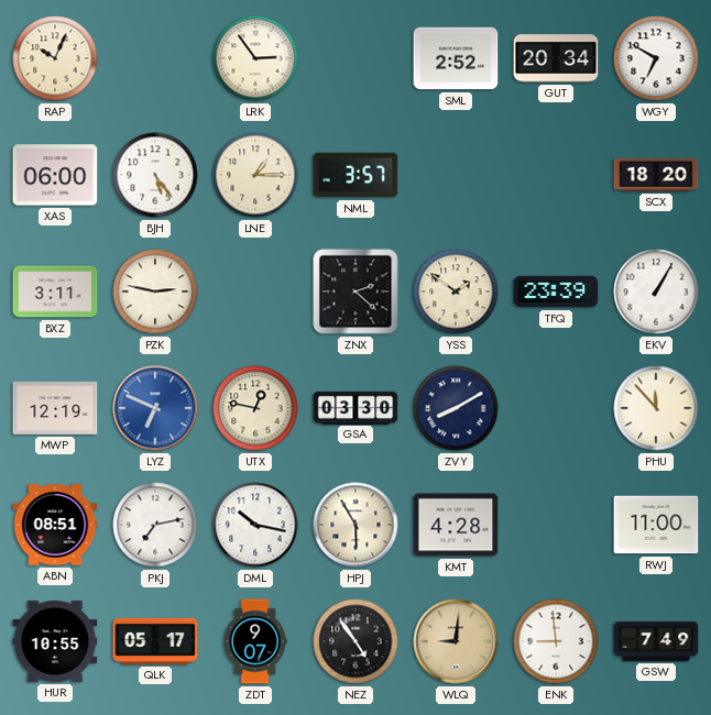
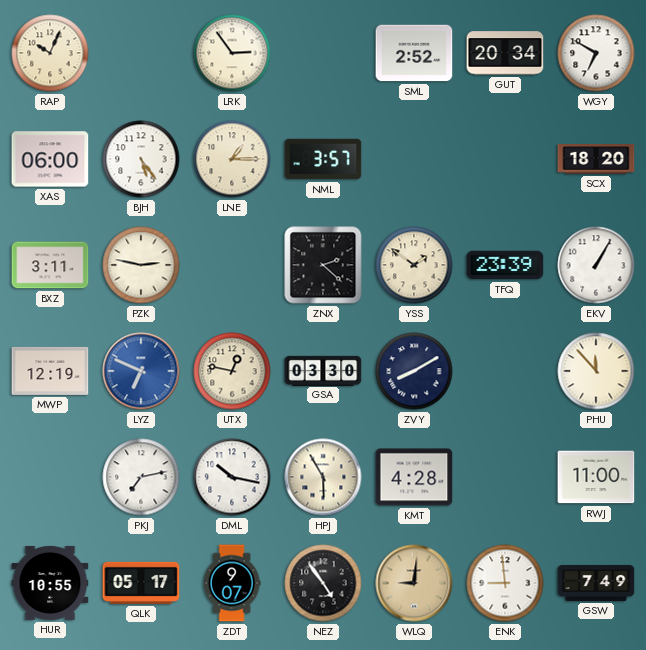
ABN: 08:51 -> none
